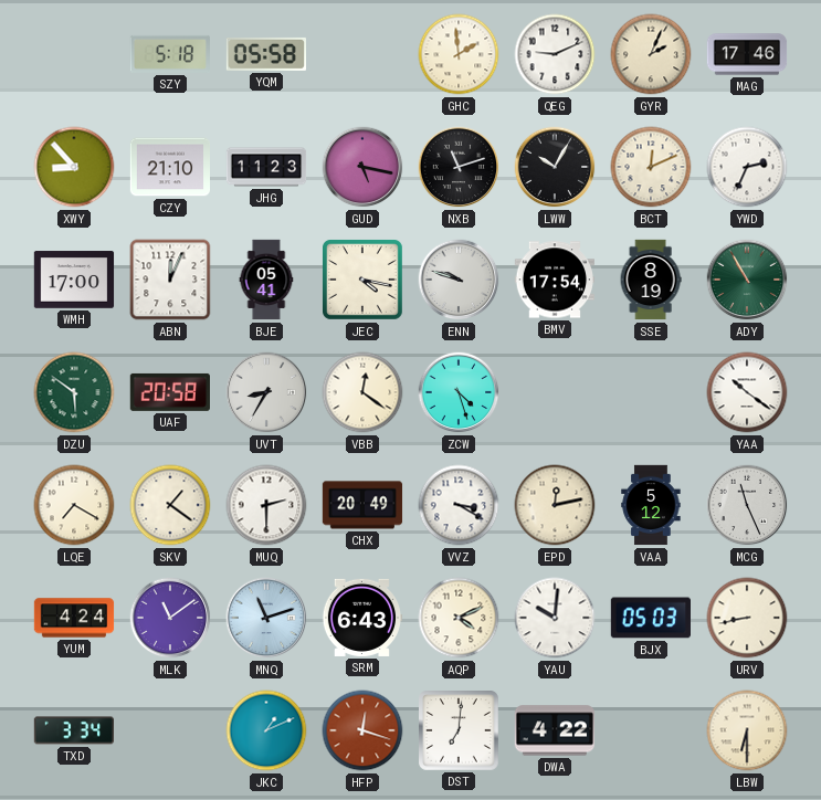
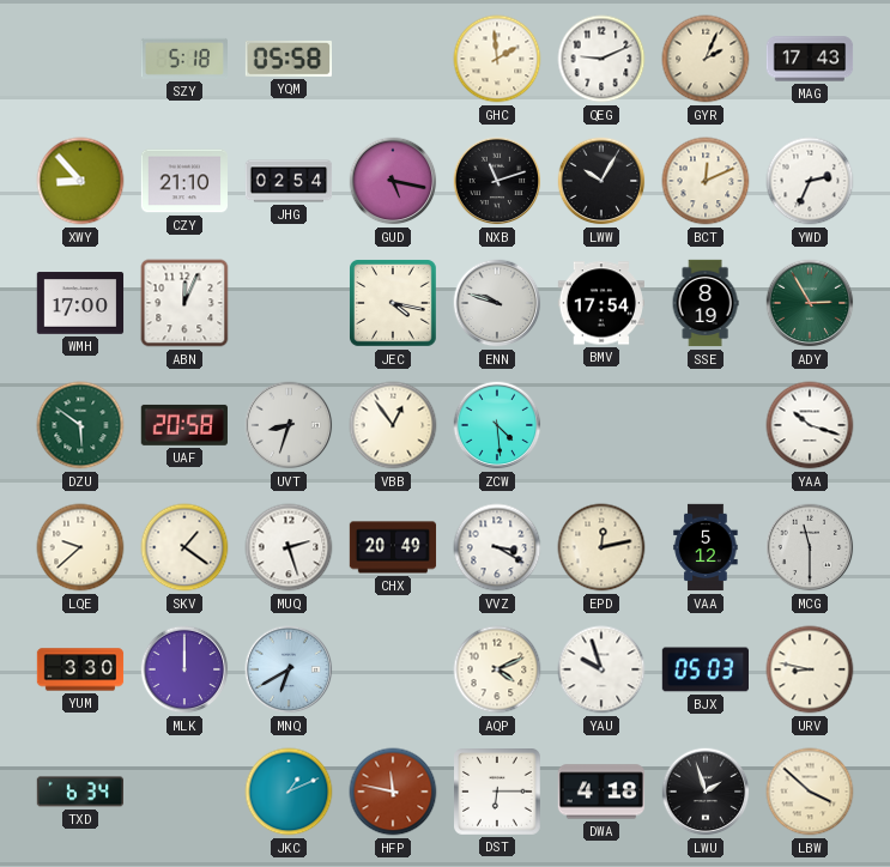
MAG: 17:46 -> 17:43
JHG: 11:23 -> 02:54
BJE: 05:41 -> none
ADY: 10:55 -> 2:55
UVT: 8:35 -> 8:33
VBB: 12:21 -> 12:54
ZCW: 4:27 -> 4:29
YAA: 10:21 -> 10:18
LQE: 7:20 -> 9:38
MUQ: 2:30 -> 2:27
MCG: 11:26 -> 11:30
YUM: 4:24 -> 3:30
MLK: 11:09 -> 12:00
MNQ: 11:12 -> 6:40
SRM: 6:43 -> none
YAU: 10:01 -> 9:57
URV: 8:43 -> 8:47
TXD: 3:34 -> 6:34
HFP: 12:18 -> 11:47
DST: 7:01 -> 6:15
DWA: 4:22 -> 4:18
LWU: none -> 1:57
LBW: 6:30 -> 3:52
